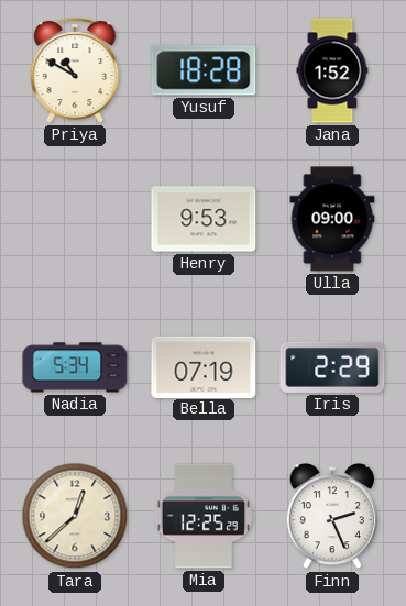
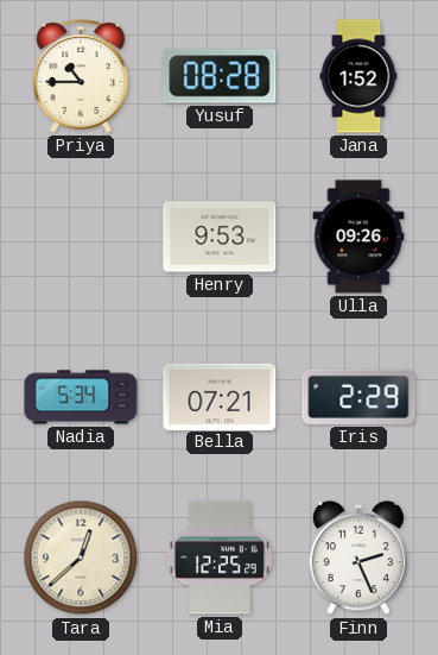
Priya: 10:50 -> 10:45
Yusuf: 18:28 -> 08:28
Ulla: 09:00 -> 09:26
Bella: 07:19 -> 07:21
